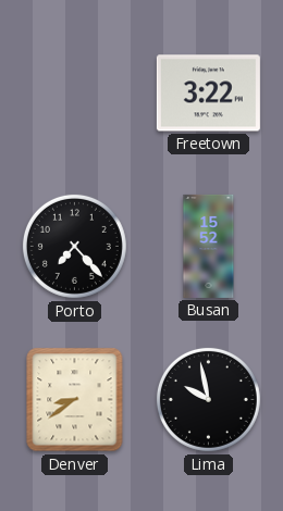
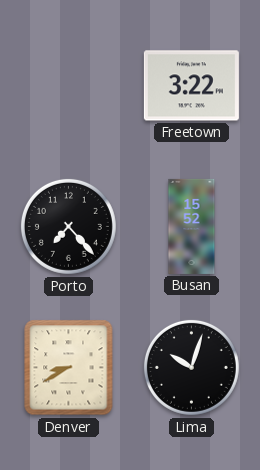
Denver: 8:39 -> 8:40
Lima: 9:58 -> 10:03
